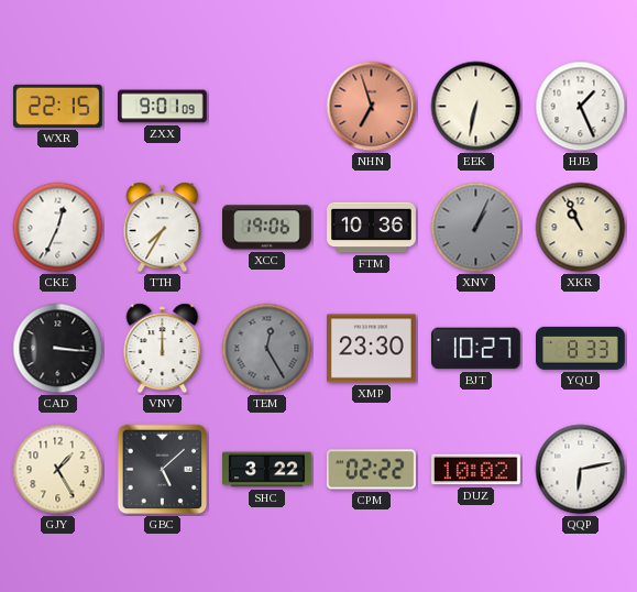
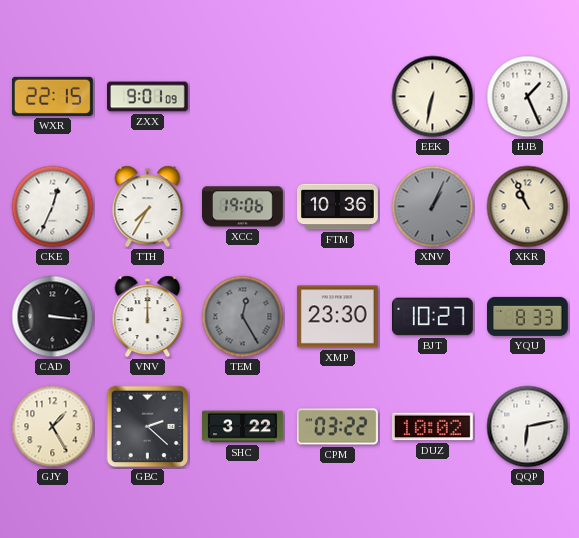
NHN: 6:57 -> none
GBC: 5:08 -> 2:22
CPM: 02:22 -> 03:22
